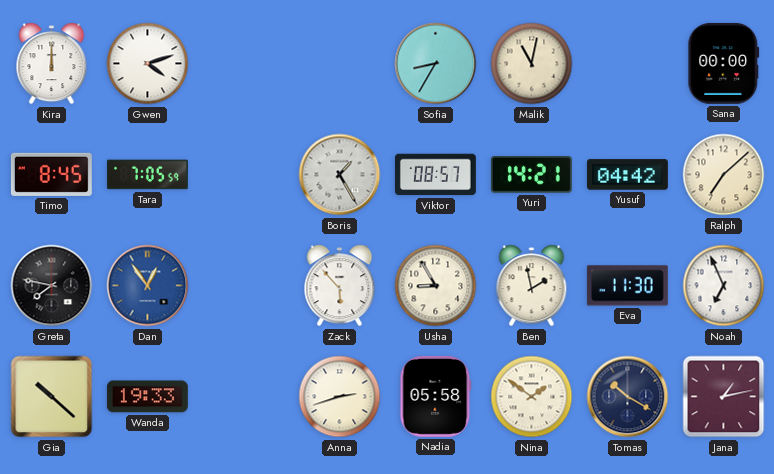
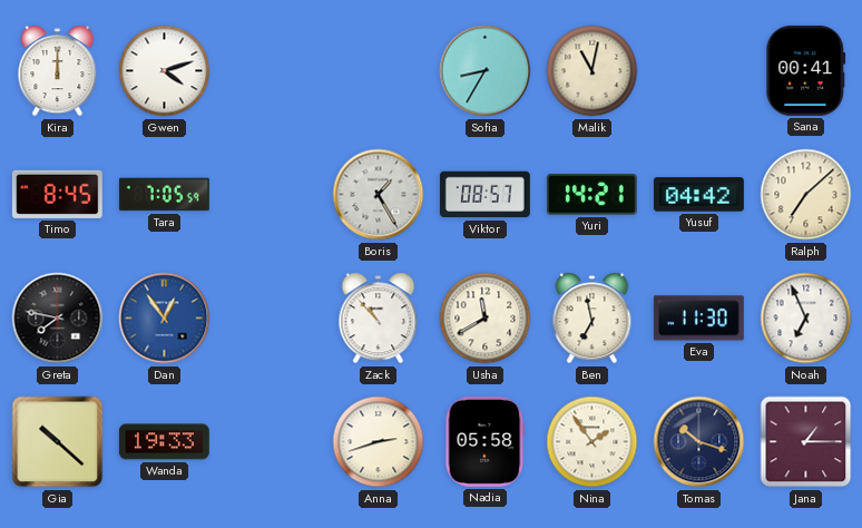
Sana: 00:00 -> 00:41
Zack: 5:53 -> 10:53
Usha: 8:55 -> 11:40
Ben: 1:58 -> 6:58
Nina: 1:51 -> 1:54
Tomas: 10:20 -> 10:18
Jana: 1:13 -> 1:15
